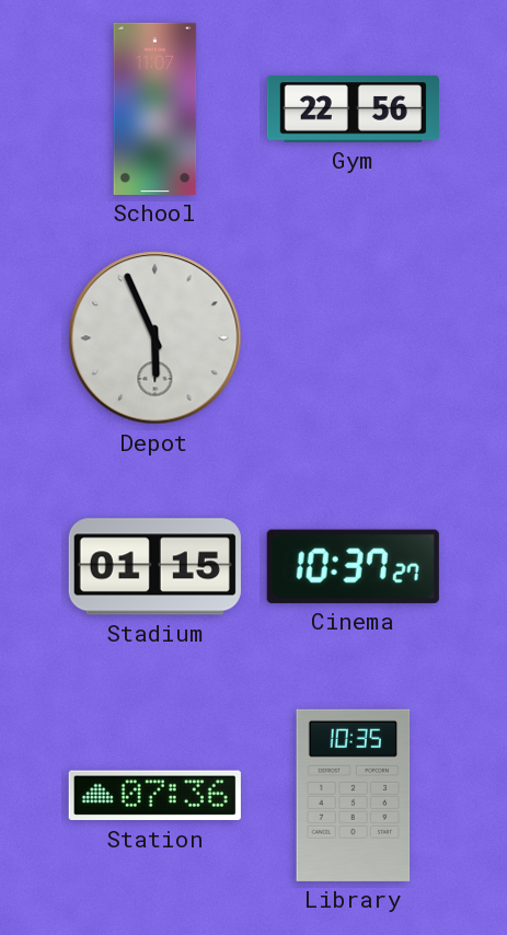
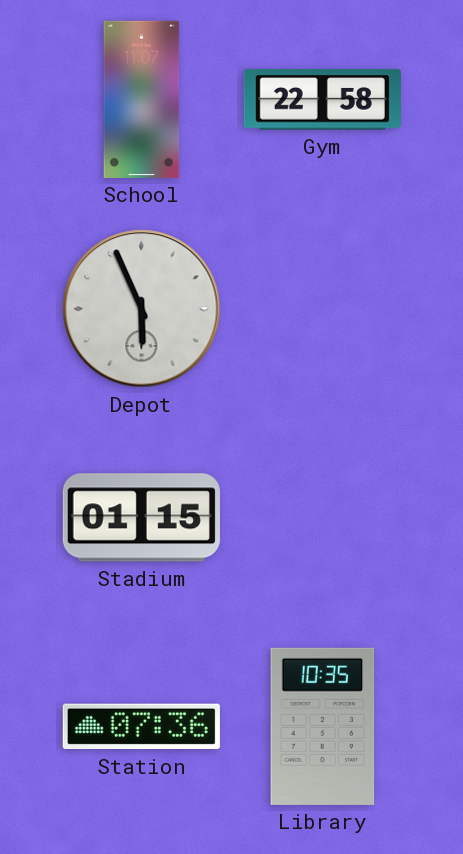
Gym: 22:56 -> 22:58
Cinema: 10:37 -> none
